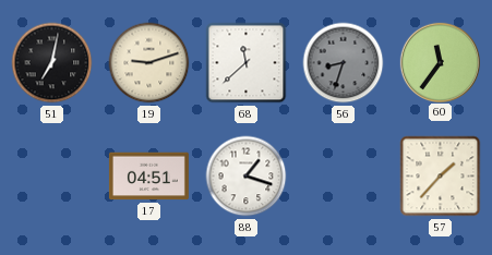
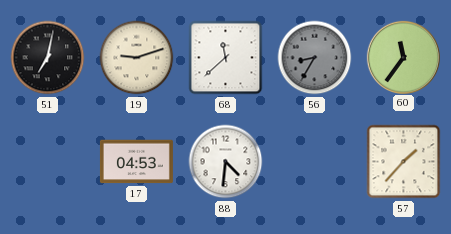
56: 8:33 -> 8:35
17: 04:51 -> 04:53
88: 1:18 -> 4:31
